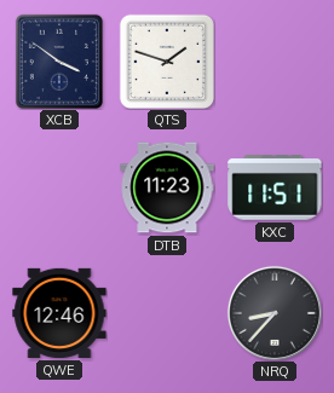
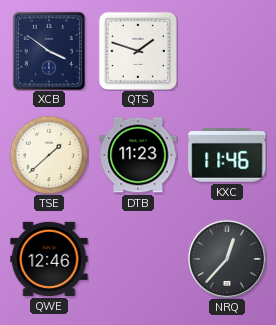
TSE: none -> 1:38
KXC: 11:51 -> 11:46
NRQ: 8:37 -> 12:37
